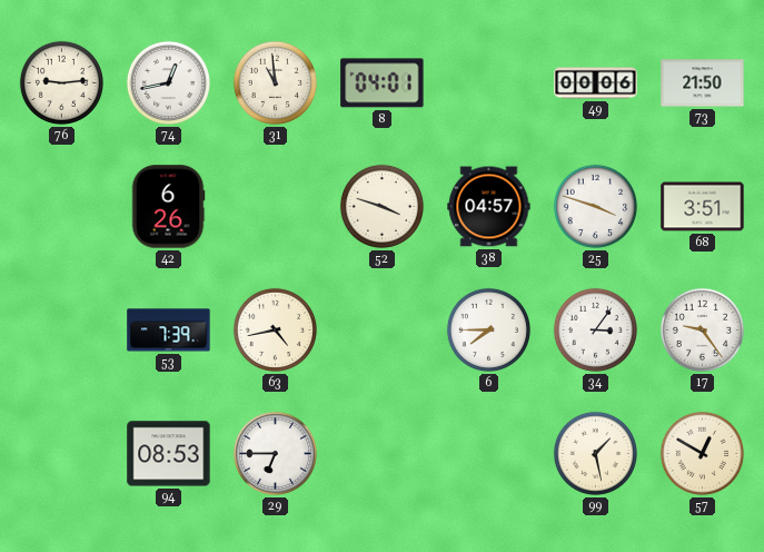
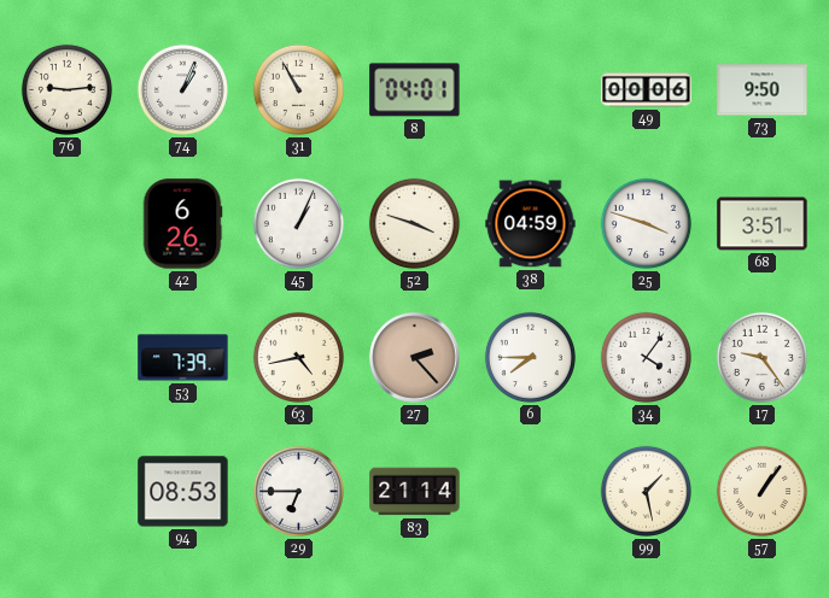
74: 12:43 -> 1:04
31: 10:59 -> 10:55
73: 21:50 -> 9:50
45: none -> 1:04
38: 04:57 -> 04:59
27: none -> 2:23
34: 3:06 -> 4:06
83: none -> 21:14
57: 12:50 -> 1:06
